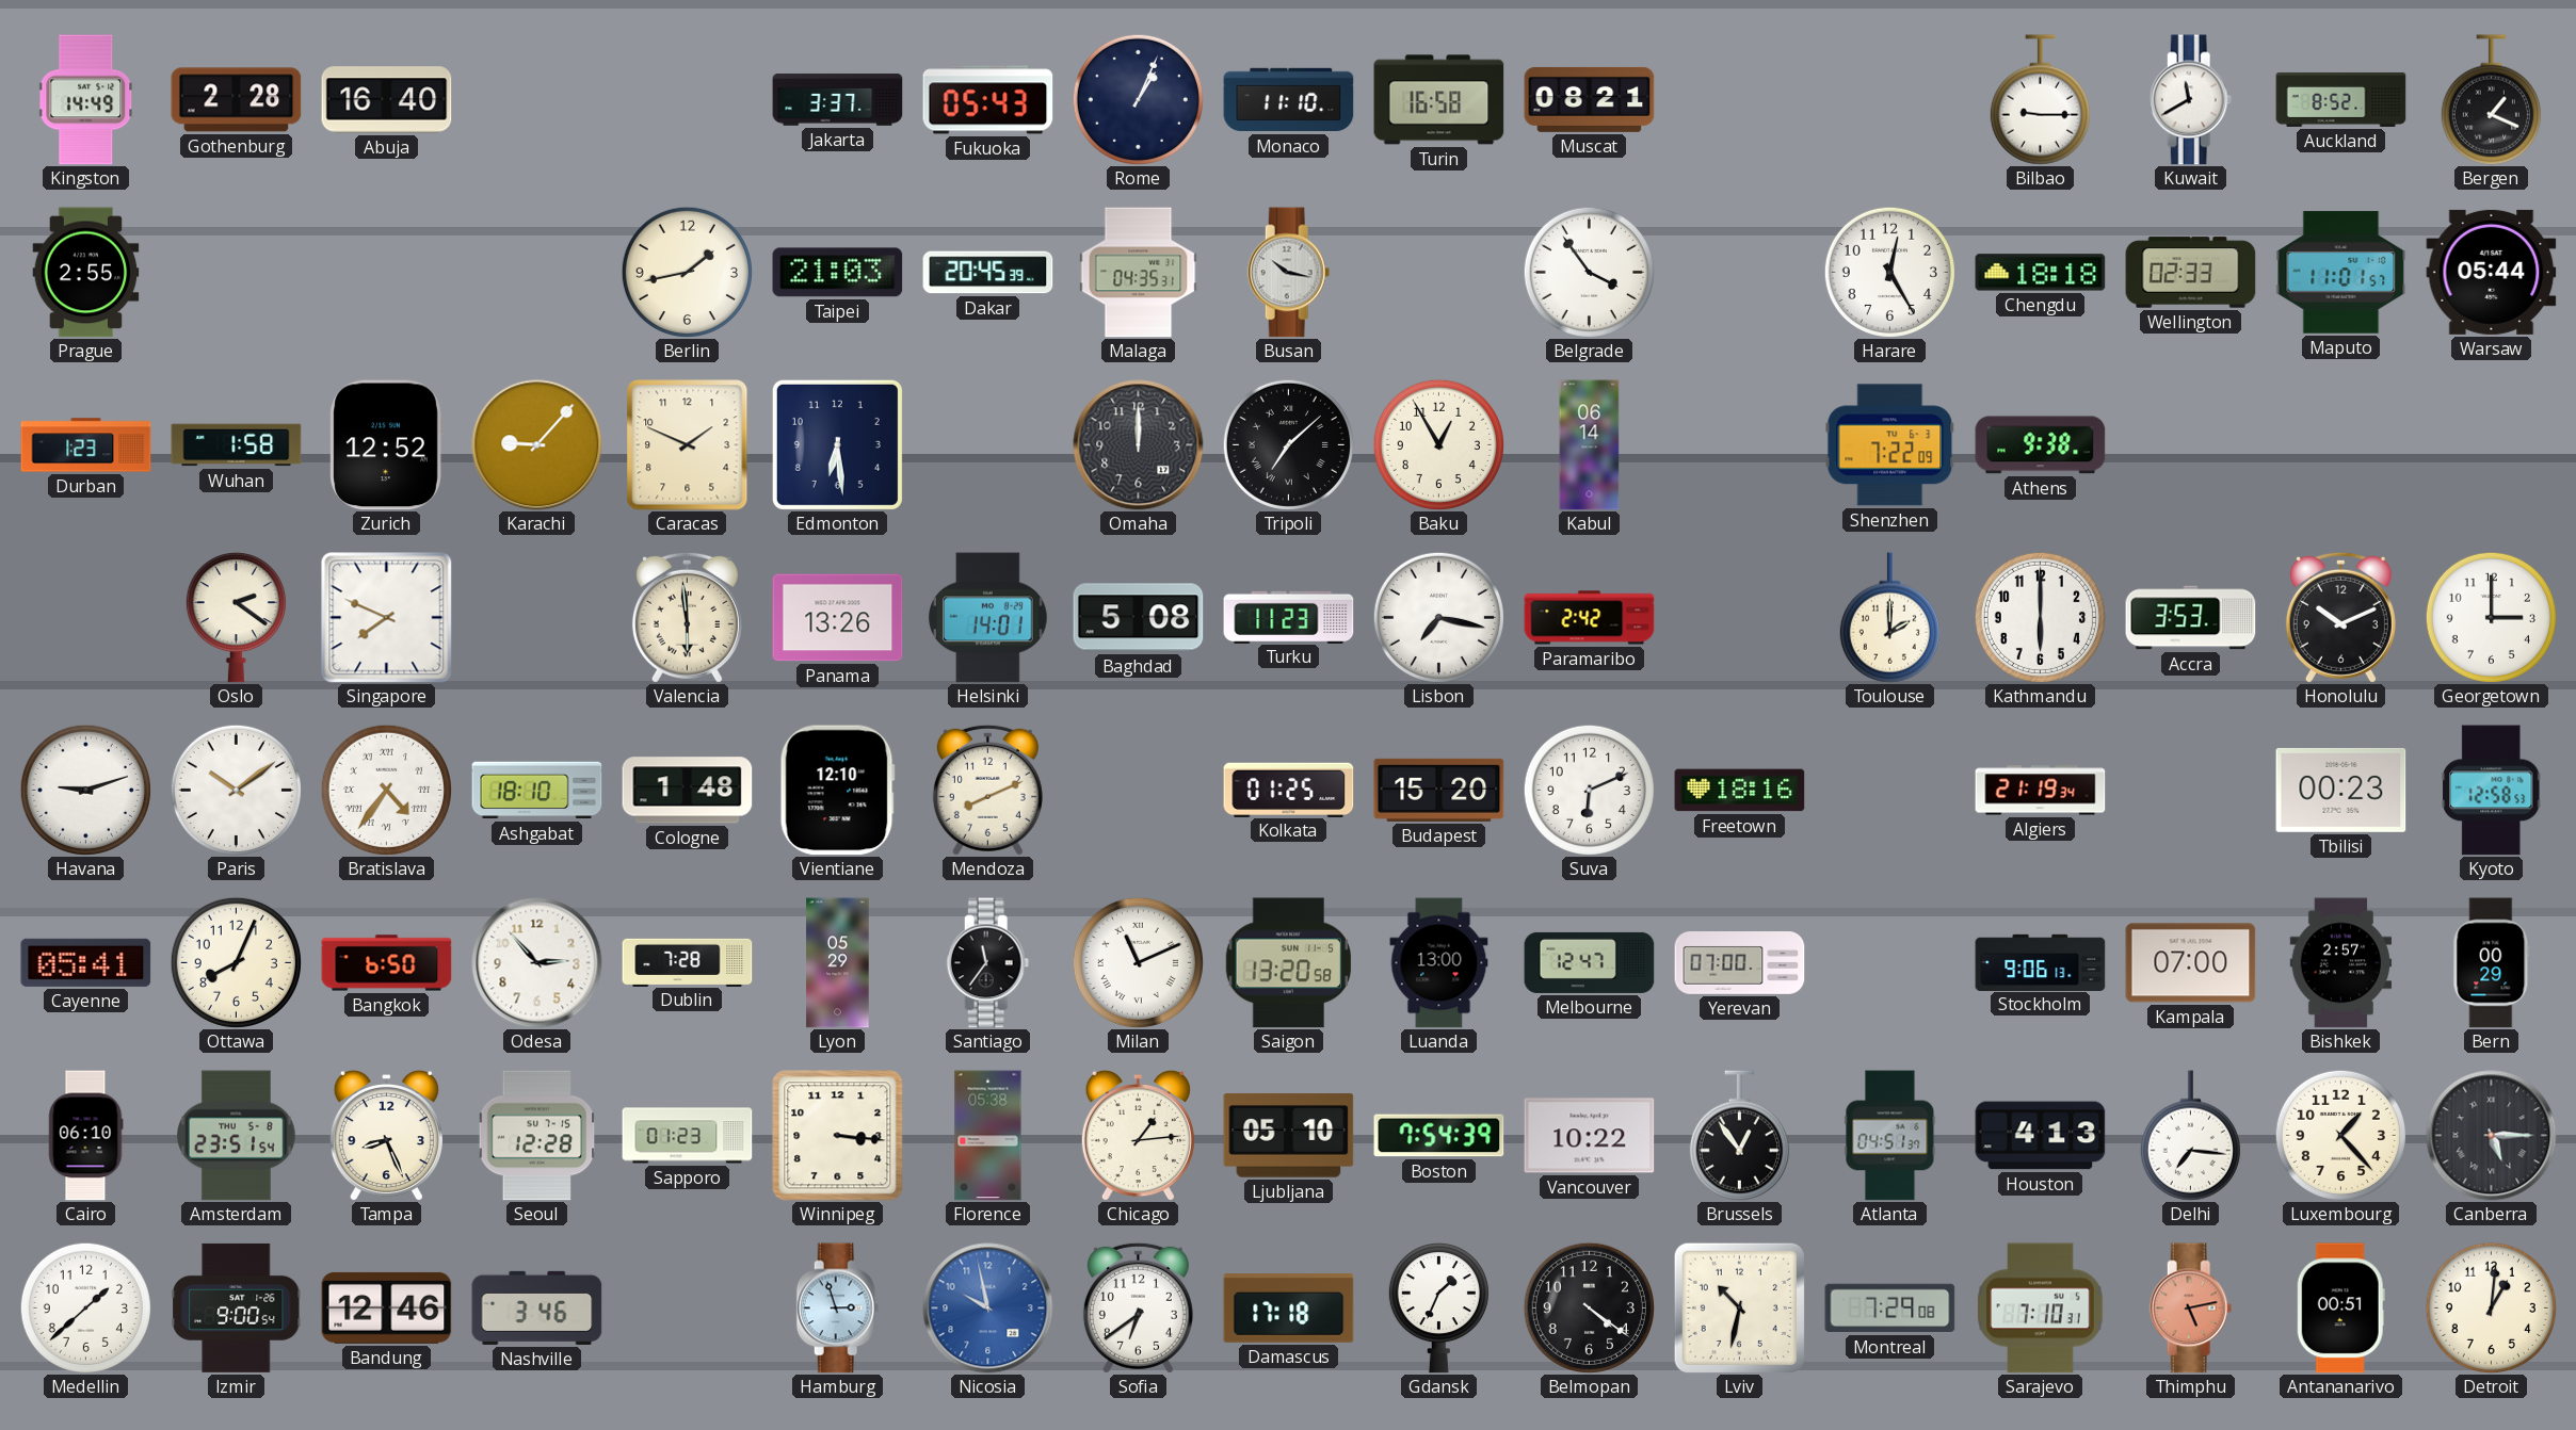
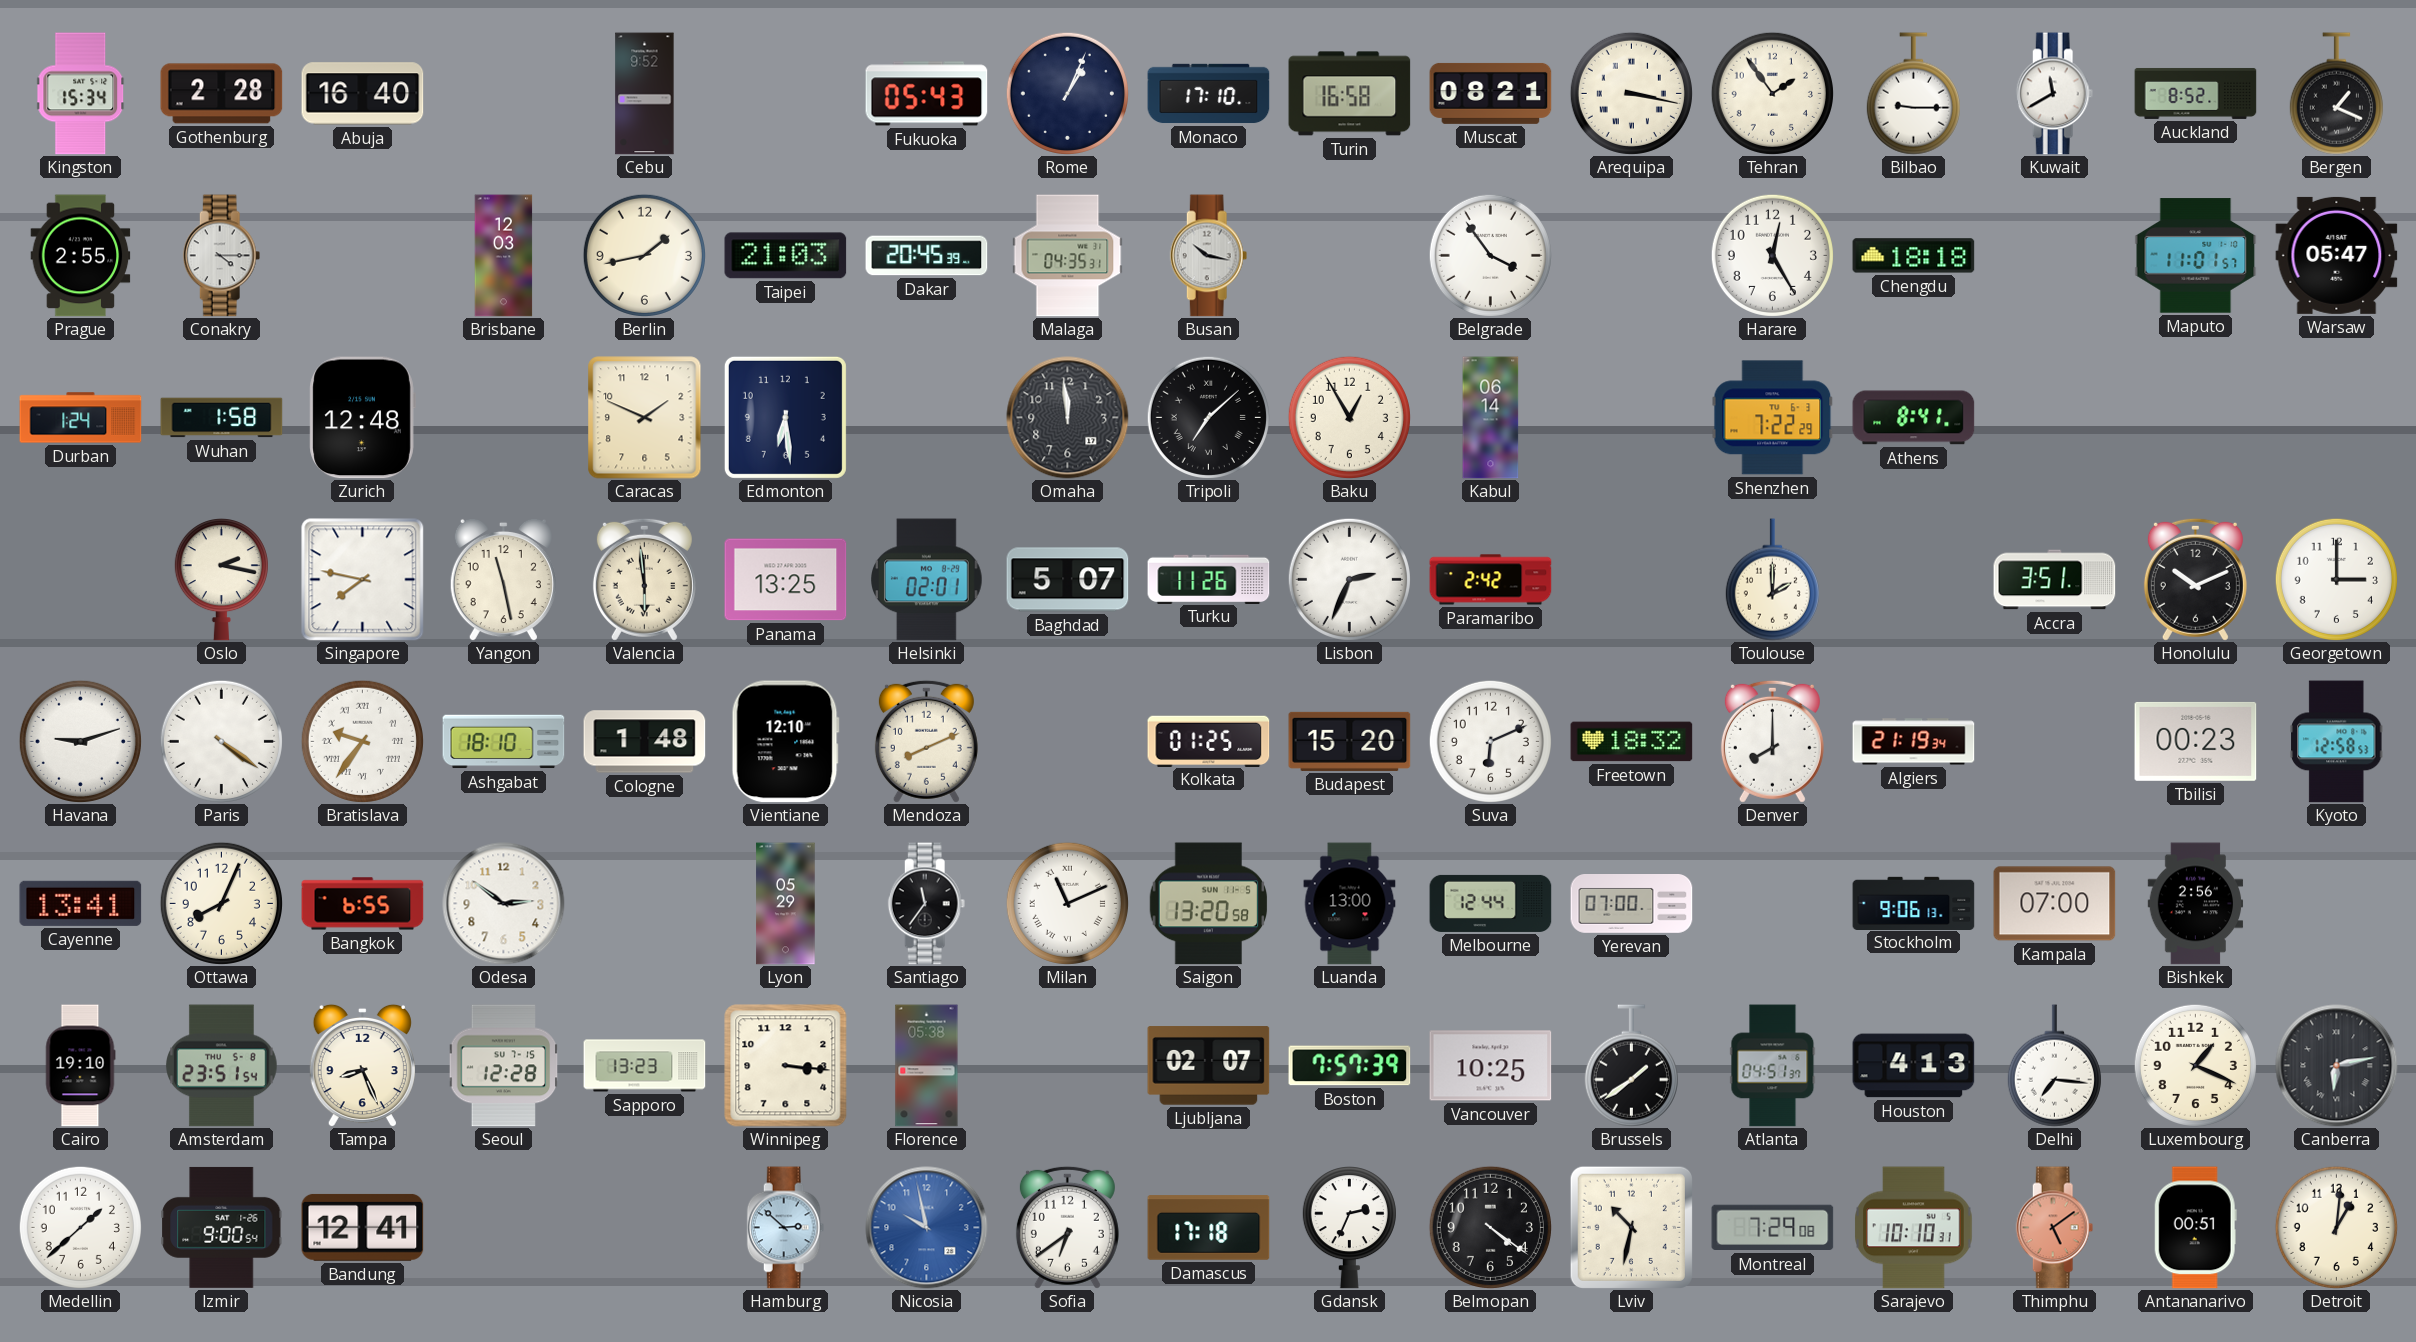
Kingston: 14:49 -> 15:34
Cebu: none -> 9:52
Jakarta: 3:37 -> none
Monaco: 11:10 -> 17:10
Arequipa: none -> 3:17
Tehran: none -> 1:54
Conakry: none -> 4:15
Brisbane: none -> 12:03
Wellington: 02:33 -> none
Warsaw: 05:44 -> 05:47
Durban: 1:23 -> 1:24
Zurich: 12:52 -> 12:48
Karachi: 9:07 -> none
Omaha: 12:00 -> 11:59
Shenzhen: 7:22:09 -> 7:22:29
Athens: 9:38 -> 8:41
Oslo: 2:21 -> 2:17
Singapore: 7:49 -> 7:47
Yangon: none -> 11:28
Panama: 13:26 -> 13:25
Helsinki: 14:01 -> 02:01
Baghdad: 5:08 -> 5:07
Turku: 11:23 -> 11:26
Lisbon: 7:17 -> 2:34
Kathmandu: 6:00 -> none
Accra: 3:53 -> 3:51
Paris: 10:09 -> 4:21
Bratislava: 4:36 -> 9:36
Freetown: 18:16 -> 18:32
Denver: none -> 8:00
Cayenne: 05:41 -> 13:41
Bangkok: 6:50 -> 6:55
Odesa: 2:53 -> 2:51
Dublin: 7:28 -> none
Melbourne: 12:47 -> 12:44
Bishkek: 2:57 -> 2:56
Bern: 00:29 -> none
Cairo: 06:10 -> 19:10
Sapporo: 01:23 -> 13:23
Chicago: 1:14 -> none
Ljubljana: 05:10 -> 02:07
Boston: 7:54 -> 7:57
Vancouver: 10:22 -> 10:25
Brussels: 12:54 -> 1:39
Luxembourg: 1:23 -> 1:19
Canberra: 5:15 -> 6:13
Bandung: 12:46 -> 12:41
Nashville: 3:46 -> none
Hamburg: 2:57 -> 2:52
Gdansk: 1:34 -> 2:34
Sarajevo: 7:10 -> 10:10
Thimphu: 5:13 -> 5:09
